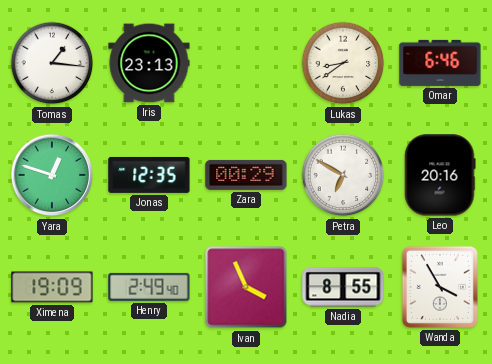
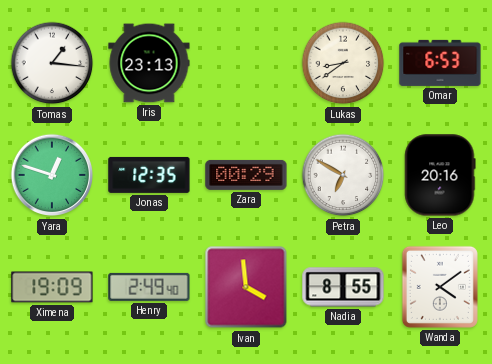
Omar: 6:46 -> 6:53
Ivan: 3:56 -> 3:59
Wanda: 3:55 -> 4:09
